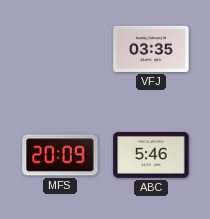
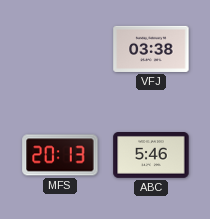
VFJ: 03:35 -> 03:38
MFS: 20:09 -> 20:13
